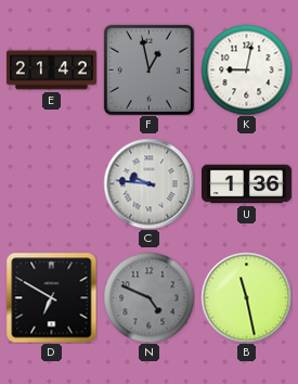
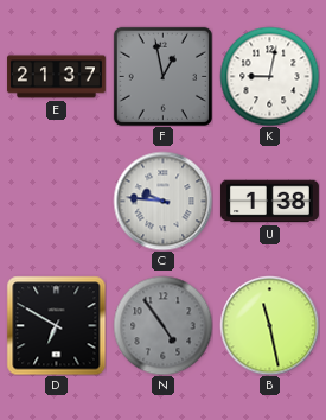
E: 21:42 -> 21:37
U: 1:36 -> 1:38
N: 4:49 -> 4:54
